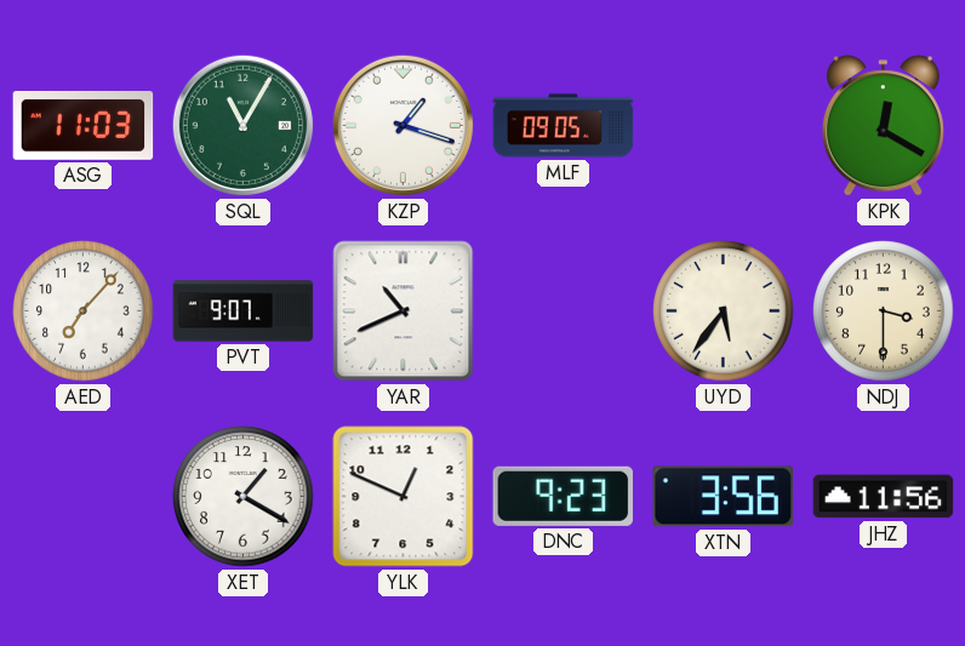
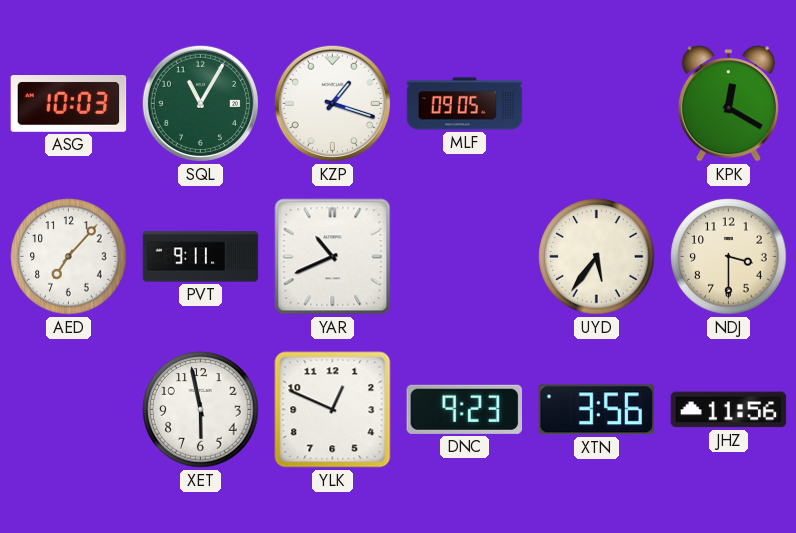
ASG: 11:03 -> 10:03
PVT: 9:07 -> 9:11
XET: 1:20 -> 5:58
